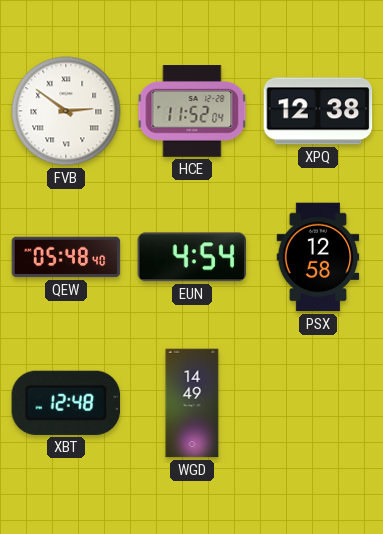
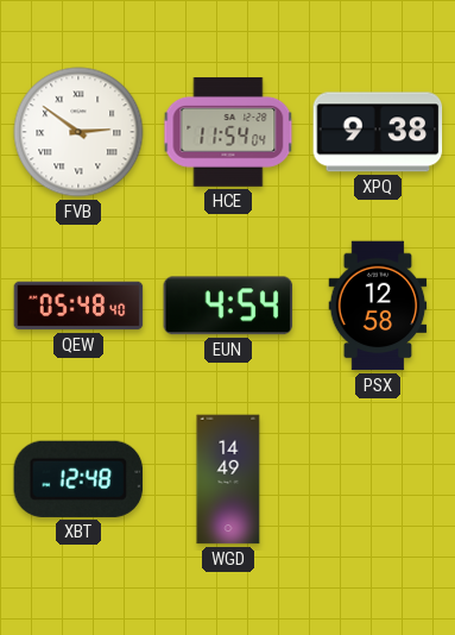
HCE: 11:52 -> 11:54
XPQ: 12:38 -> 9:38
